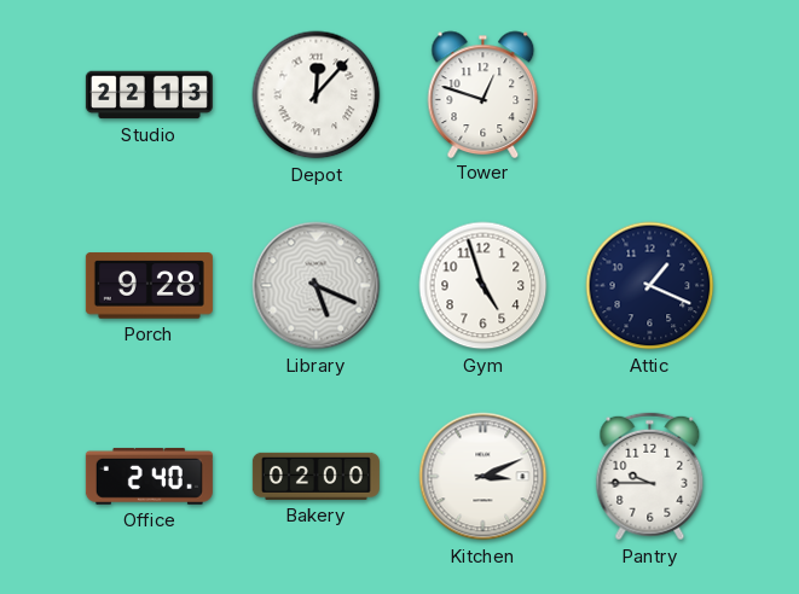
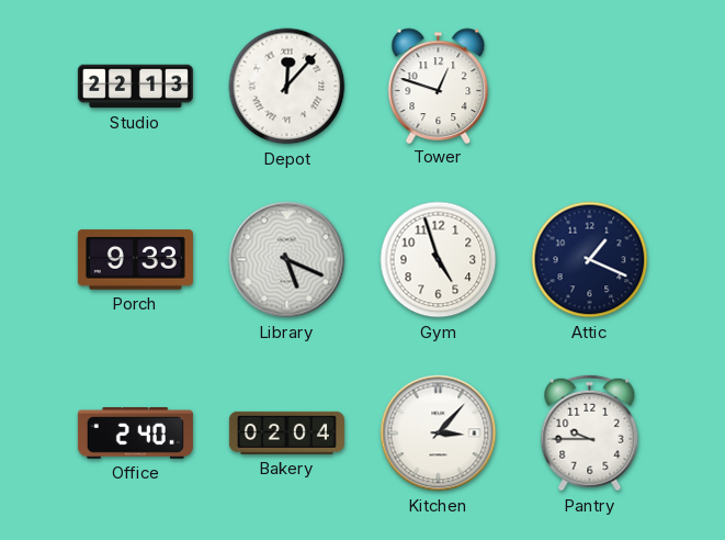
Porch: 9:28 -> 9:33
Bakery: 02:00 -> 02:04
Kitchen: 3:11 -> 3:07
